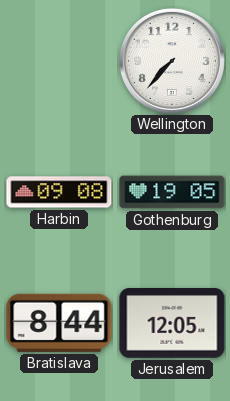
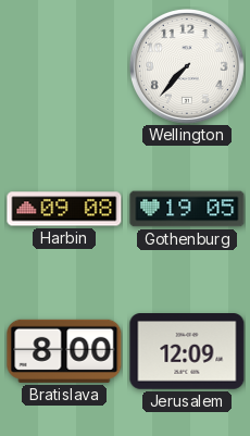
Bratislava: 8:44 -> 8:00
Jerusalem: 12:05 -> 12:09
